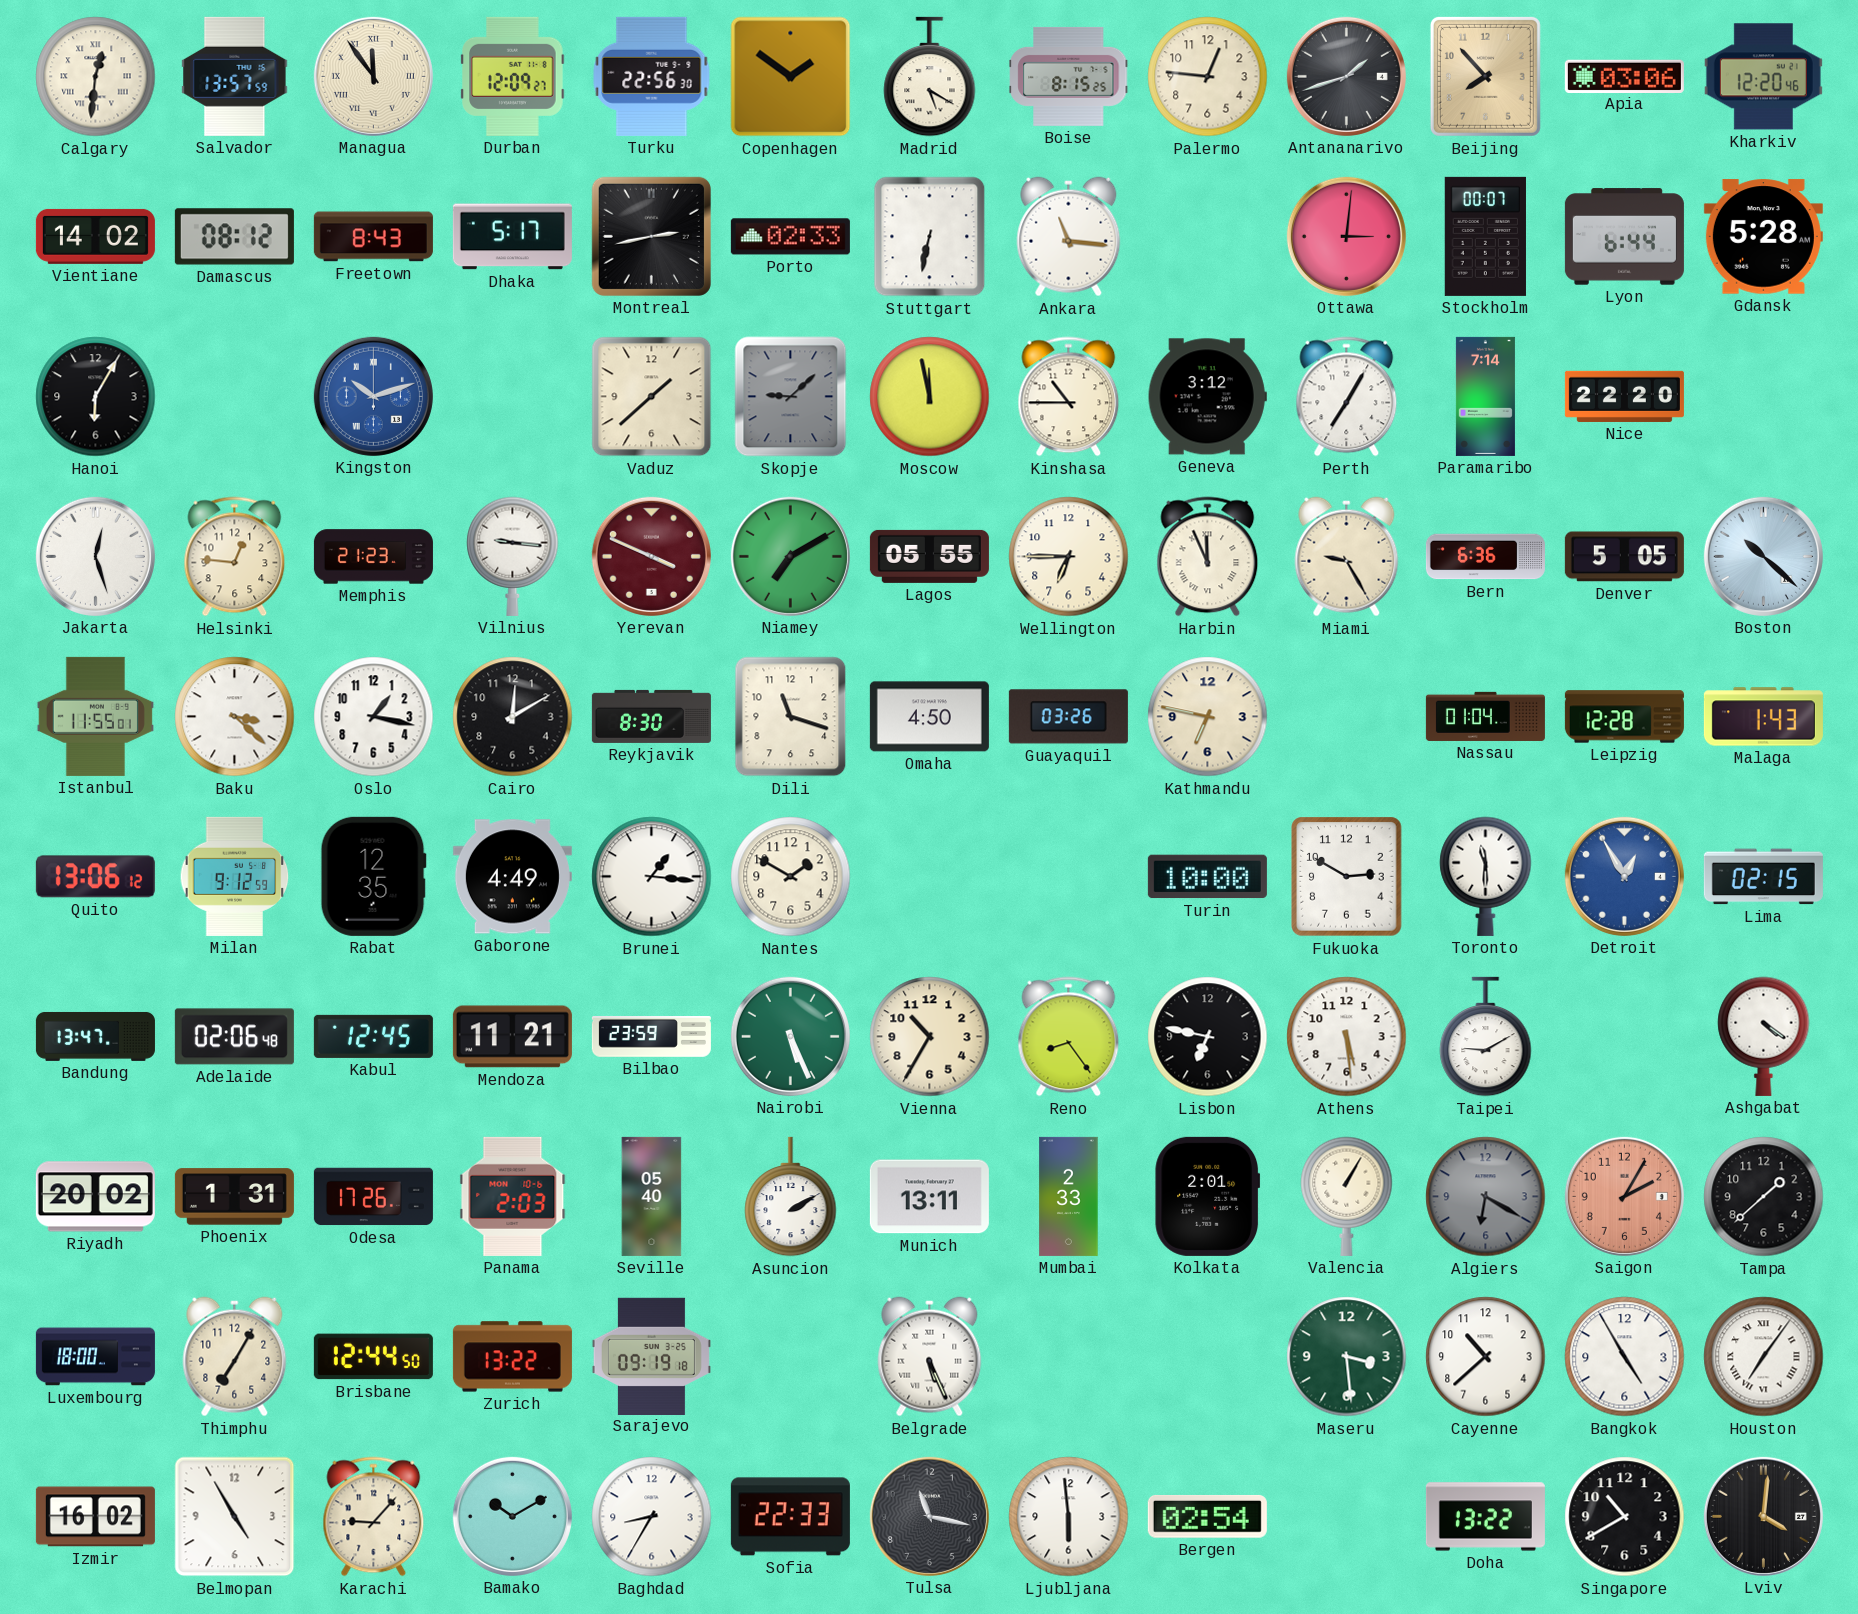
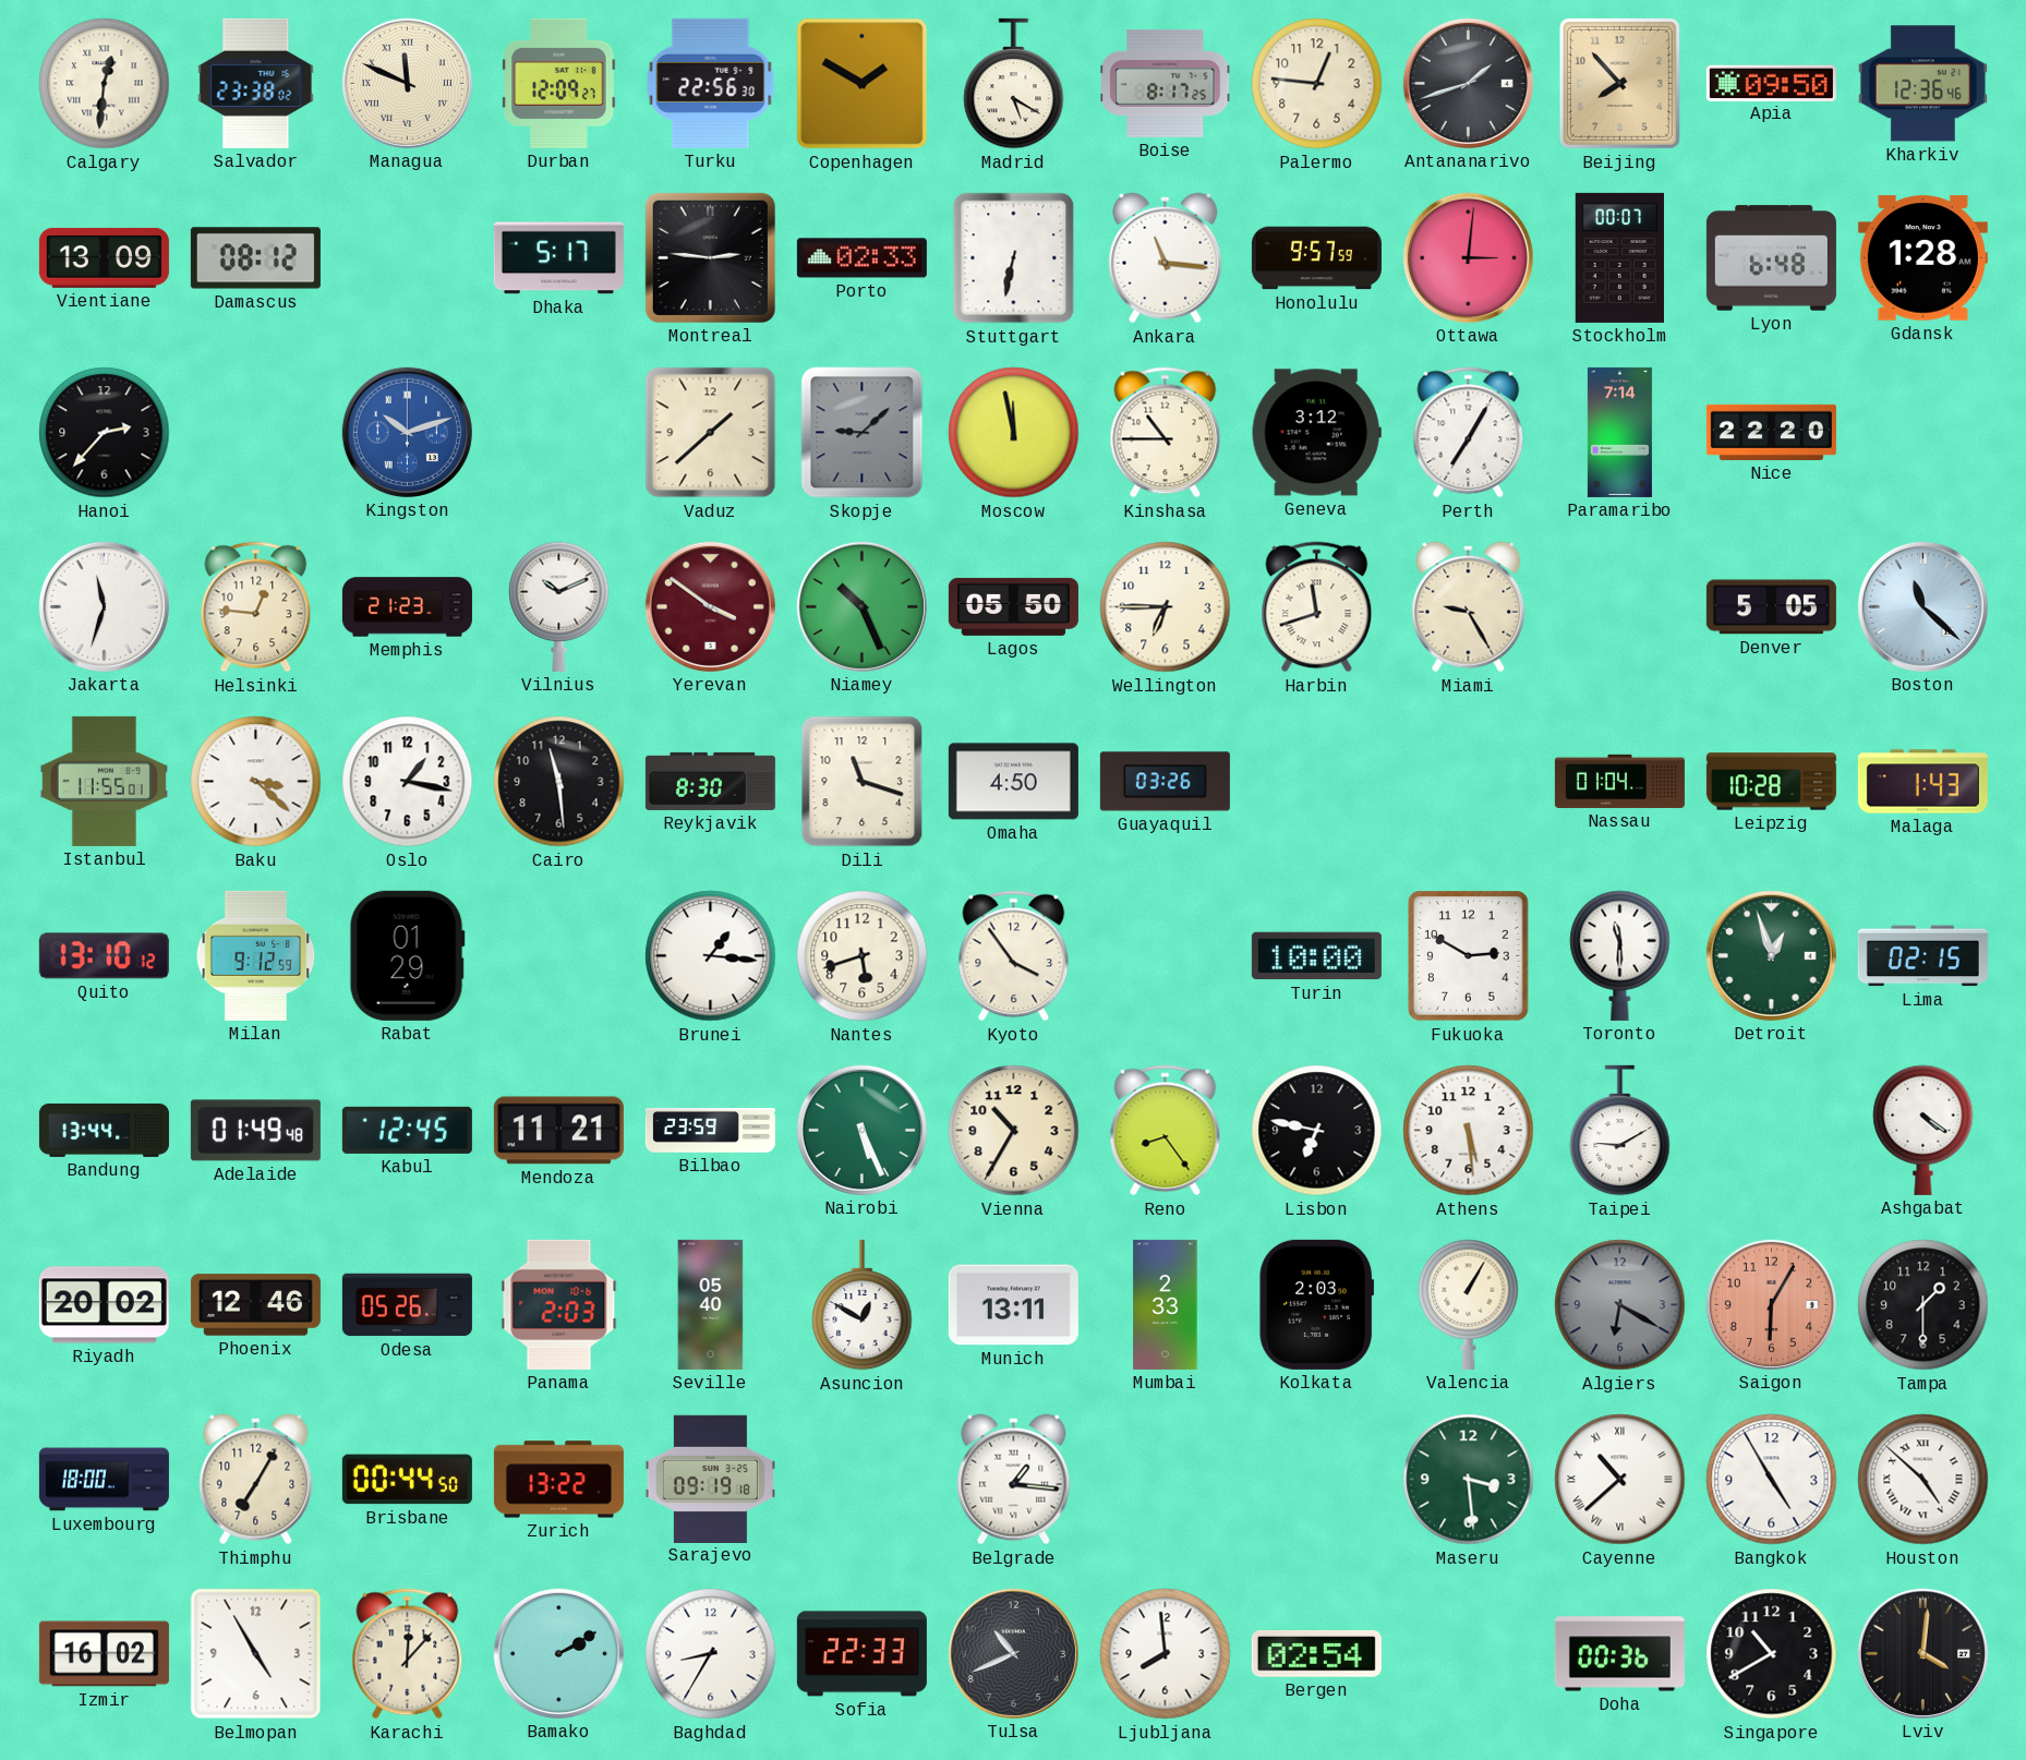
Salvador: 13:57 -> 23:38
Managua: 11:54 -> 11:49
Copenhagen: 1:51 -> 1:50
Boise: 8:15 -> 8:17
Apia: 03:06 -> 09:50
Kharkiv: 12:20 -> 12:36
Vientiane: 14:02 -> 13:09
Freetown: 8:43 -> none
Montreal: 2:43 -> 2:46
Honolulu: none -> 9:57
Lyon: 6:44 -> 6:48
Gdansk: 5:28 -> 1:28
Hanoi: 6:05 -> 2:37
Jakarta: 12:27 -> 11:33
Vilnius: 9:16 -> 10:11
Yerevan: 3:49 -> 3:51
Niamey: 7:10 -> 10:26
Lagos: 05:55 -> 05:50
Harbin: 11:56 -> 11:42
Bern: 6:36 -> none
Boston: 10:22 -> 11:22
Cairo: 12:10 -> 11:29
Kathmandu: 6:47 -> none
Leipzig: 12:28 -> 10:28
Quito: 13:06 -> 13:10
Rabat: 12:35 -> 01:29
Gaborone: 4:49 -> none
Nantes: 1:50 -> 5:42
Kyoto: none -> 3:54
Detroit: 12:55 -> 12:57
Detroit dial: blue -> green
Bandung: 13:47 -> 13:44
Adelaide: 02:06 -> 01:49
Phoenix: 1:31 -> 12:46
Odesa: 17:26 -> 05:26
Asuncion: 2:10 -> 12:50
Kolkata: 2:01 -> 2:03
Saigon: 2:05 -> 6:05
Tampa: 1:38 -> 1:30
Brisbane: 12:44 -> 00:44
Belgrade: 5:26 -> 1:16
Cayenne numerals: Arabic -> Roman
Houston: 7:06 -> 4:52
Karachi: 9:07 -> 12:07
Bamako: 10:10 -> 2:10
Tulsa: 11:17 -> 10:41
Ljubljana: 5:59 -> 7:59
Doha: 13:22 -> 00:36
